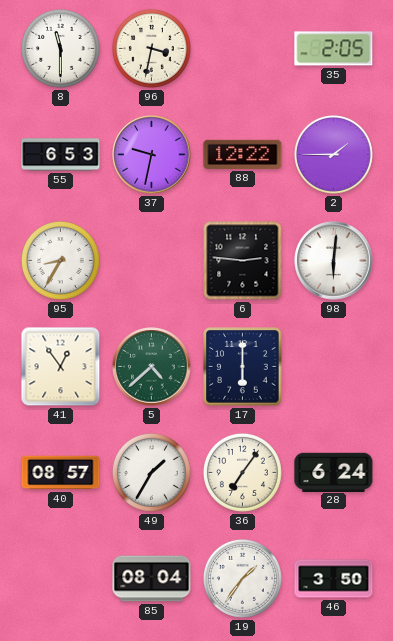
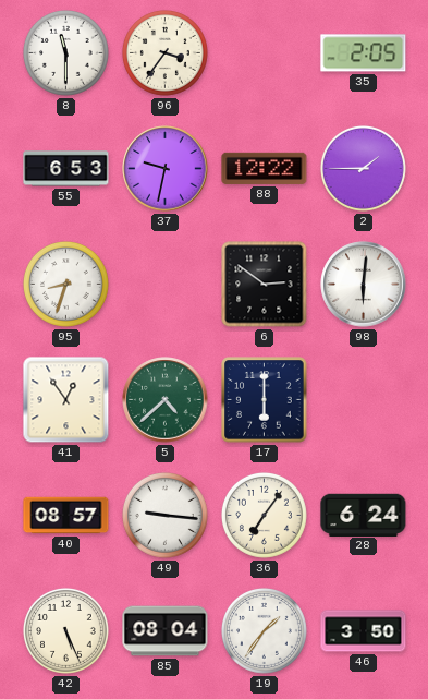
96: 3:32 -> 3:36
95: 8:35 -> 8:33
6: 2:46 -> 2:51
49: 1:35 -> 9:16
42: none -> 5:26
